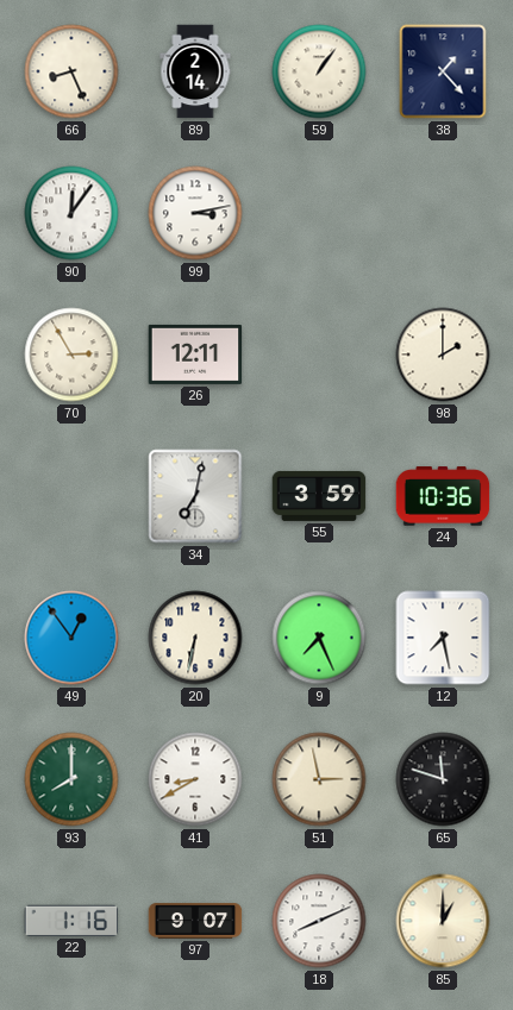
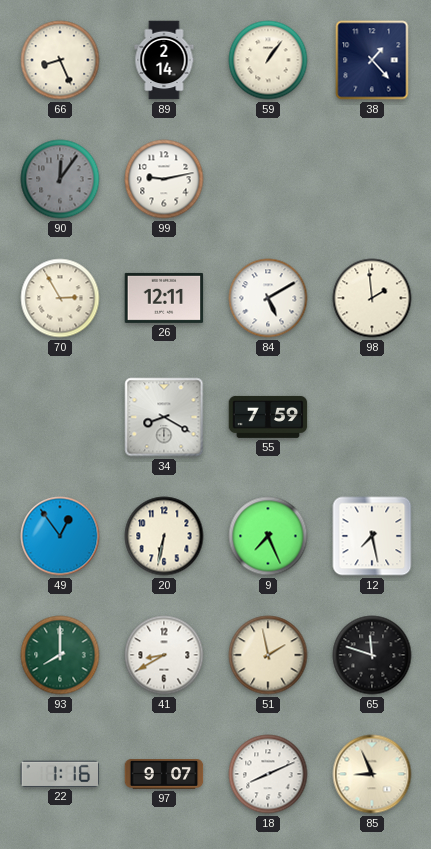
90 dial: white -> grey
99: 3:13 -> 9:13
84: none -> 5:10
98: 2:00 -> 1:59
34: 7:02 -> 8:20
55: 3:59 -> 7:59
24: 10:36 -> none
51: 2:58 -> 1:58
85: 1:00 -> 8:56
